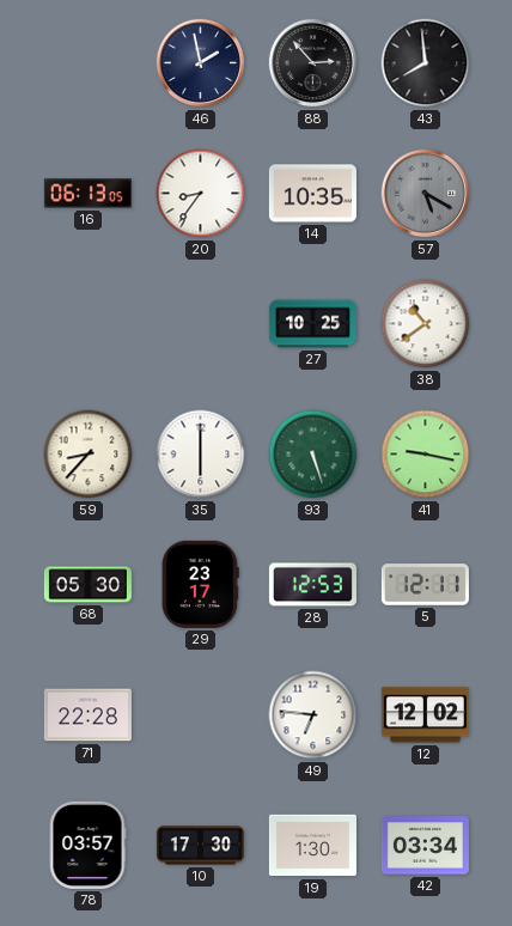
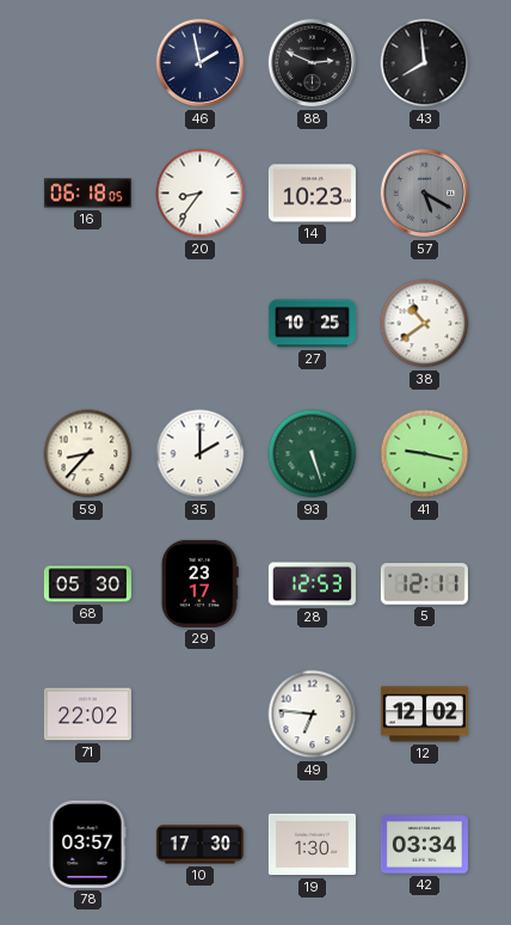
88: 2:53 -> 2:49
16: 06:13 -> 06:18
14: 10:35 -> 10:23
35: 6:00 -> 2:00
71: 22:28 -> 22:02
